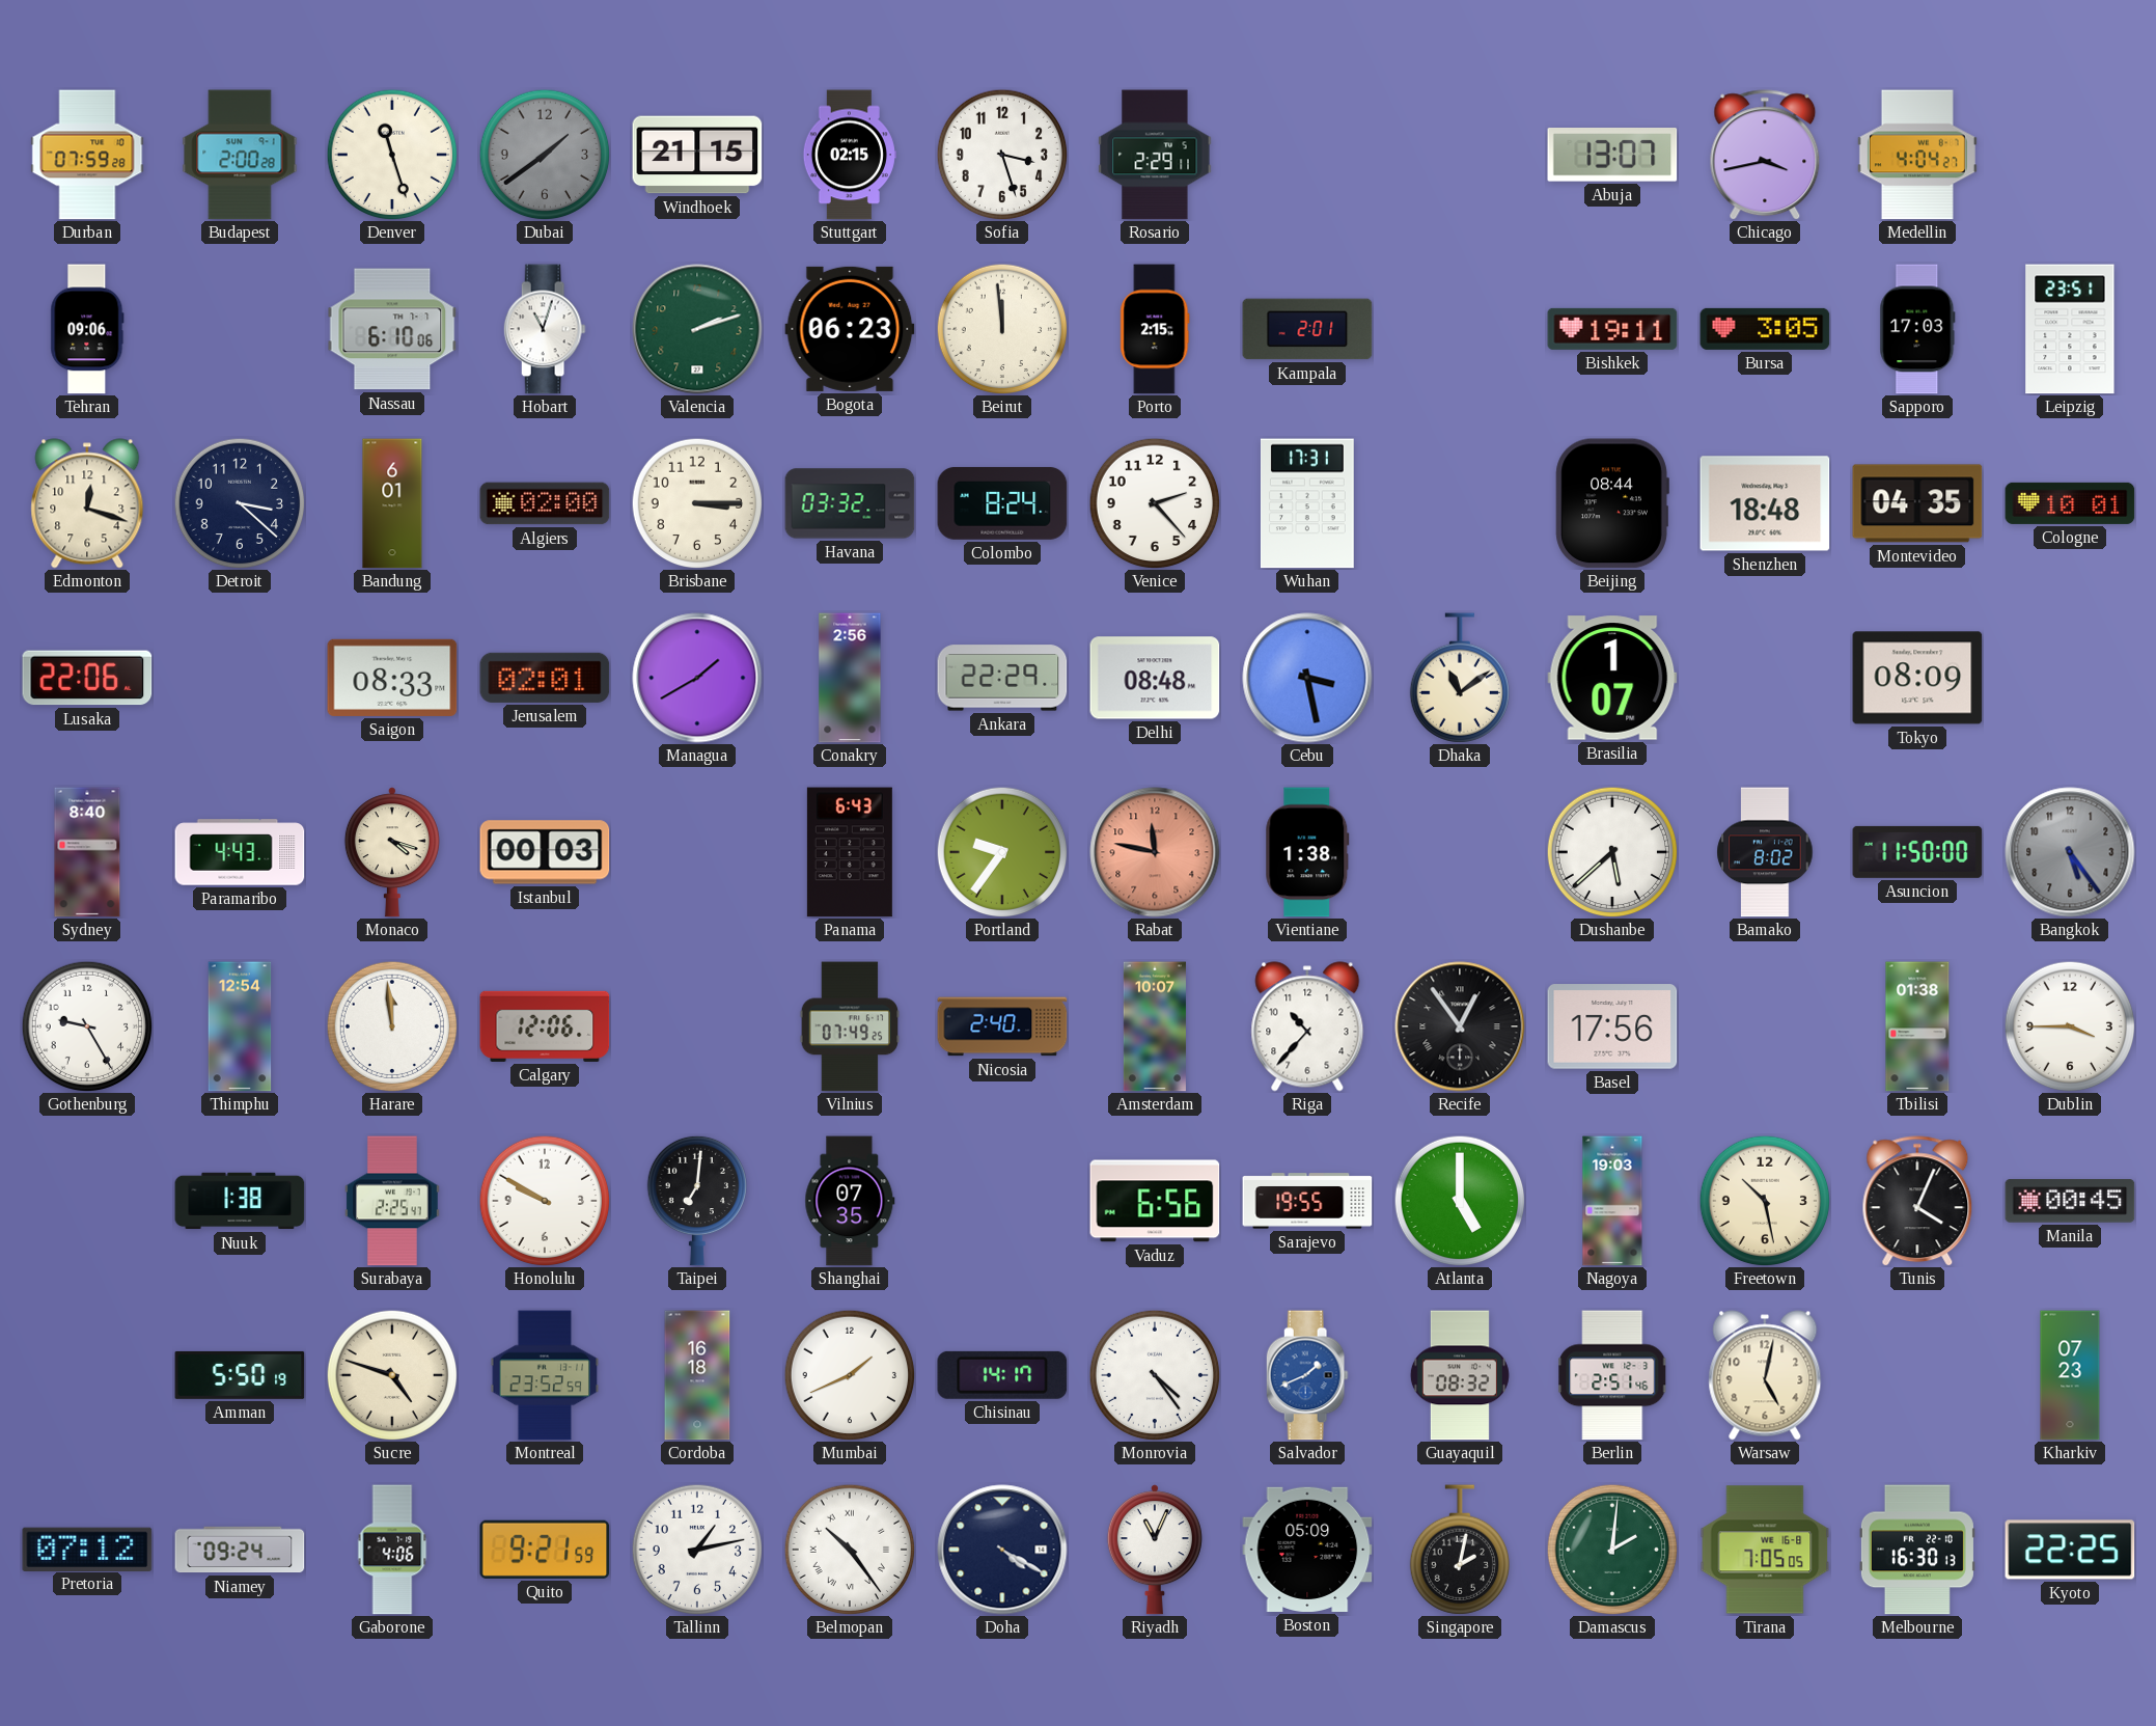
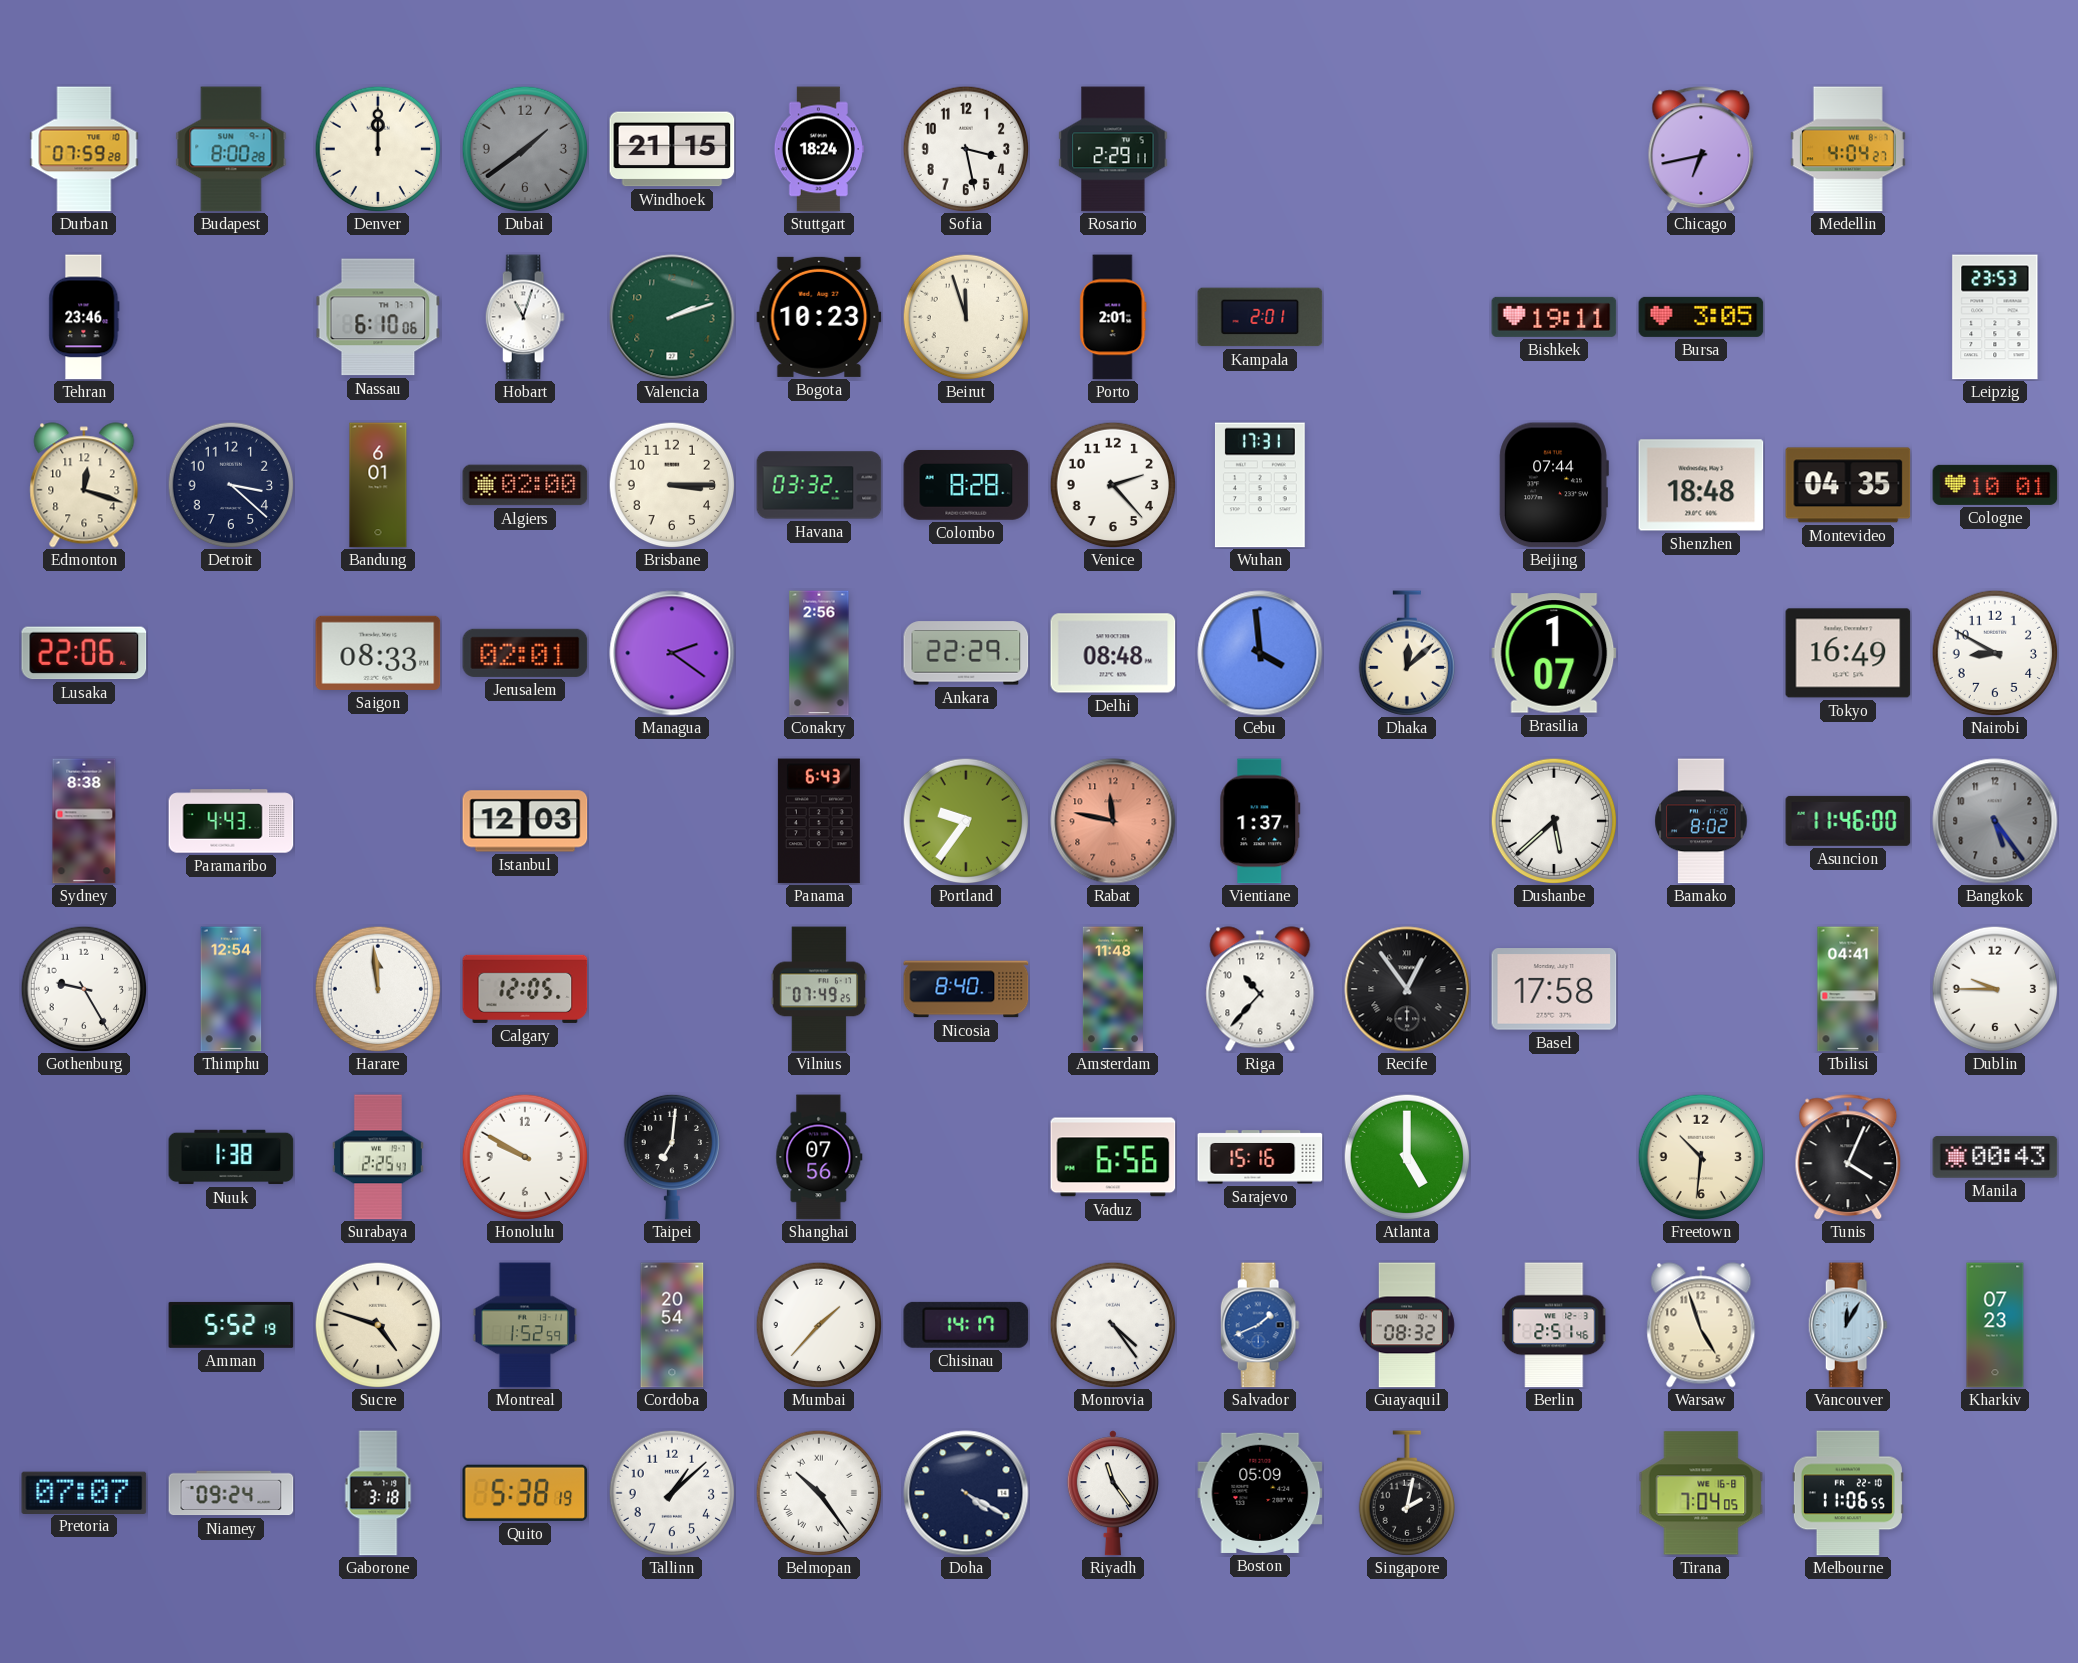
Budapest: 2:00 -> 8:00
Denver: 11:27 -> 12:00
Stuttgart: 02:15 -> 18:24
Sofia: 3:27 -> 3:28
Abuja: 13:07 -> none
Chicago: 3:43 -> 6:43
Tehran: 09:06 -> 23:46
Bogota: 06:23 -> 10:23
Beirut: 11:59 -> 11:57
Porto: 2:15 -> 2:01
Sapporo: 17:03 -> none
Leipzig: 23:51 -> 23:53
Colombo: 8:24 -> 8:28
Beijing: 08:44 -> 07:44
Managua: 1:40 -> 2:21
Cebu: 3:28 -> 3:59
Dhaka: 11:09 -> 12:08
Tokyo: 08:09 -> 16:49
Nairobi: none -> 8:50
Sydney: 8:40 -> 8:38
Monaco: 4:18 -> none
Istanbul: 00:03 -> 12:03
Vientiane: 1:38 -> 1:37
Asuncion: 11:50 -> 11:46
Calgary: 12:06 -> 12:05
Nicosia: 2:40 -> 8:40
Amsterdam: 10:07 -> 11:48
Basel: 17:56 -> 17:58
Tbilisi: 01:38 -> 04:41
Dublin: 3:45 -> 9:45
Shanghai: 07:35 -> 07:56
Sarajevo: 19:55 -> 15:16
Nagoya: 19:03 -> none
Freetown: 10:28 -> 10:31
Manila: 00:45 -> 00:43
Amman: 5:50 -> 5:52
Montreal: 23:52 -> 1:52
Cordoba: 16:18 -> 20:54
Mumbai: 1:41 -> 1:37
Warsaw: 5:02 -> 4:57
Vancouver: none -> 12:05
Pretoria: 07:12 -> 07:07
Gaborone: 4:06 -> 3:18
Quito: 9:21 -> 5:38
Tallinn: 1:13 -> 1:08
Riyadh: 11:04 -> 11:24
Damascus: 2:01 -> none
Tirana: 7:05 -> 7:04
Melbourne: 16:30 -> 11:06
Kyoto: 22:25 -> none
